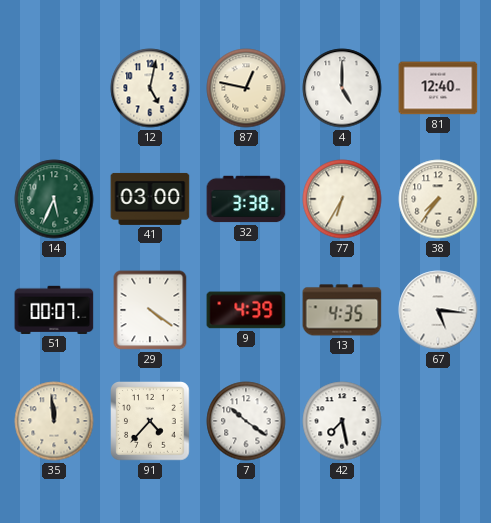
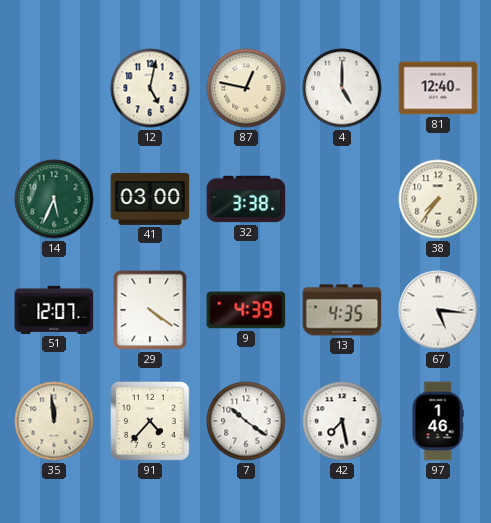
77: 6:35 -> none
51: 00:07 -> 12:07
97: none -> 1:46
